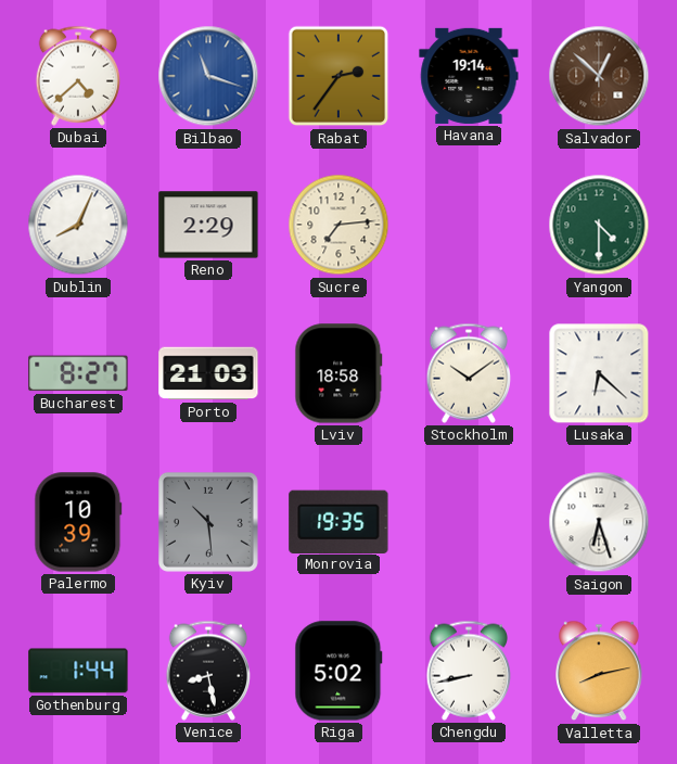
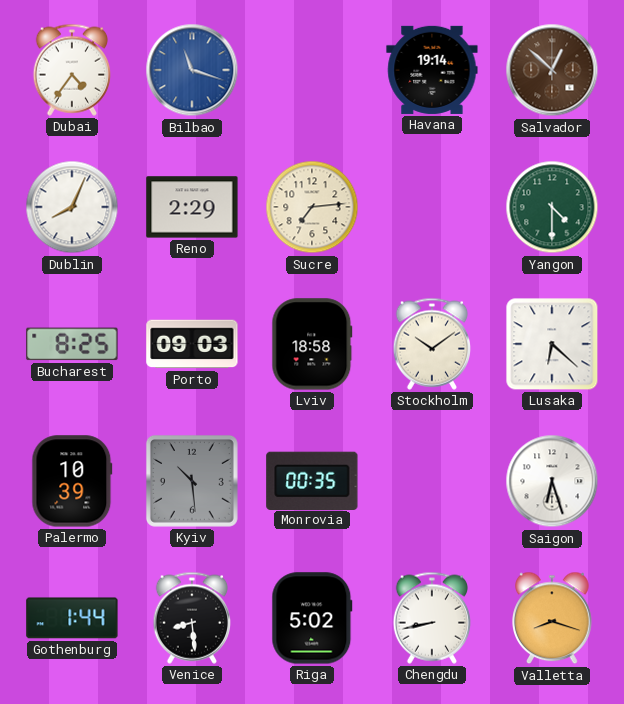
Dubai: 4:38 -> 4:36
Rabat: 2:36 -> none
Bucharest: 8:27 -> 8:25
Porto: 21:03 -> 09:03
Monrovia: 19:35 -> 00:35
Venice: 8:28 -> 8:29
Valletta: 8:13 -> 8:18
